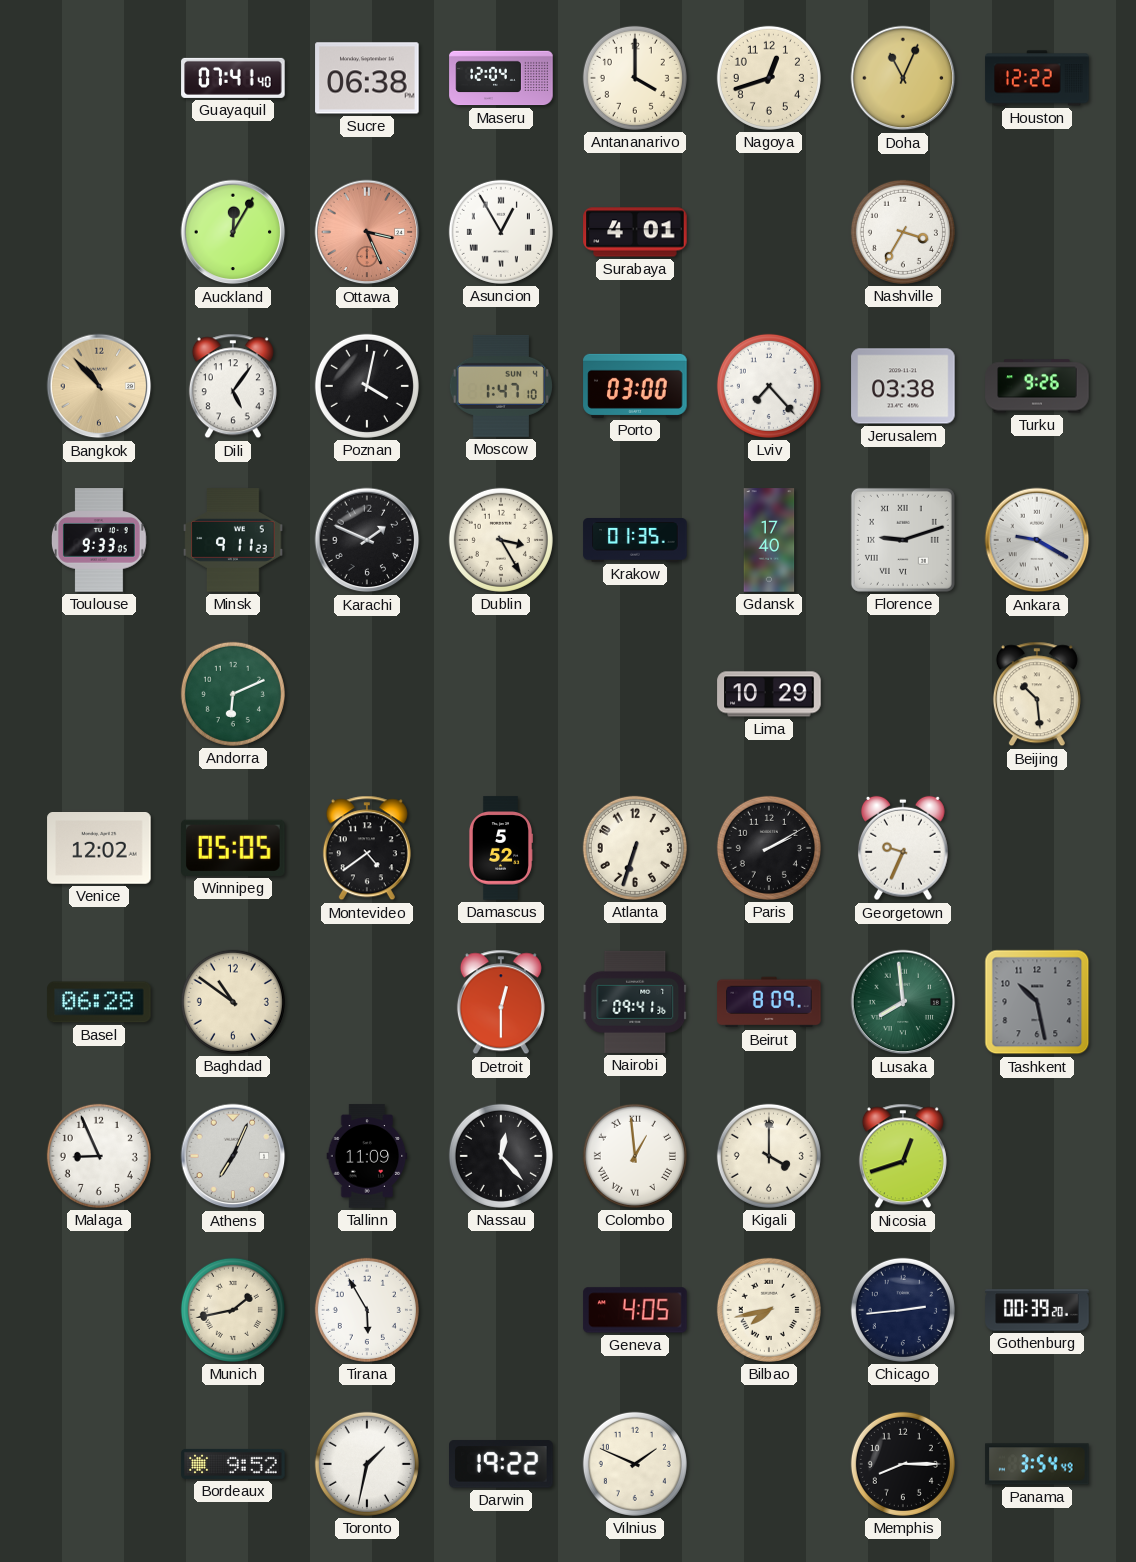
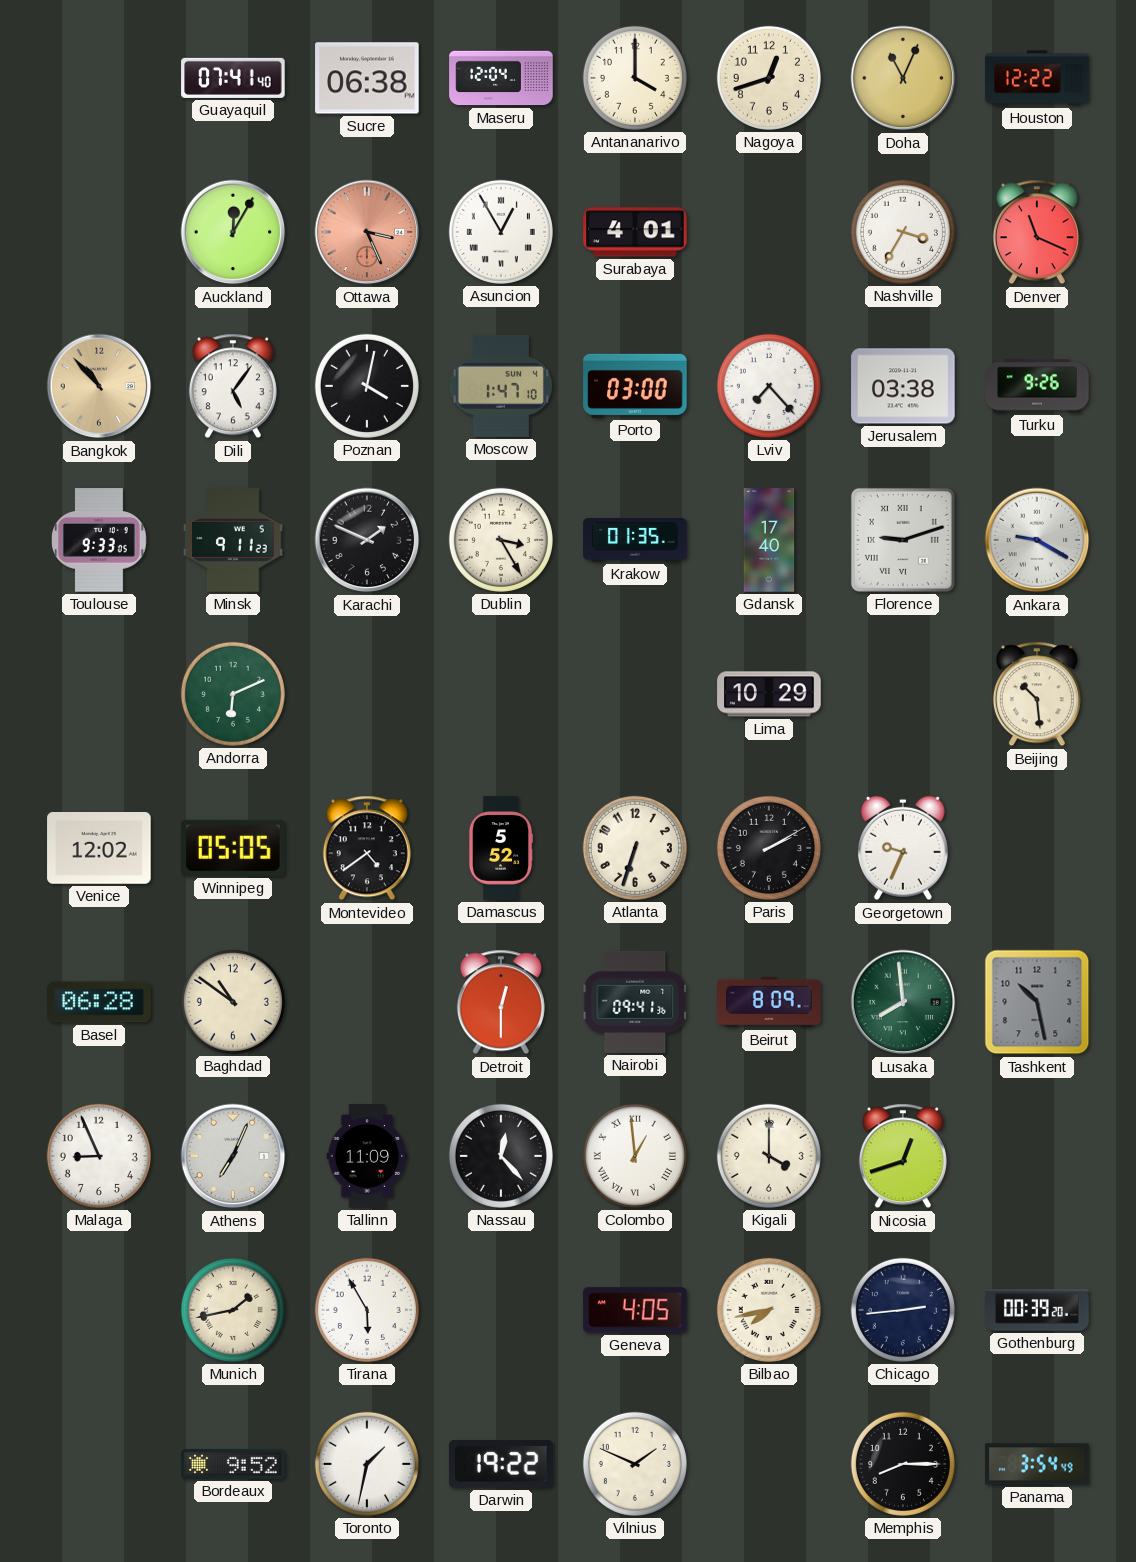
Denver: none -> 11:19
